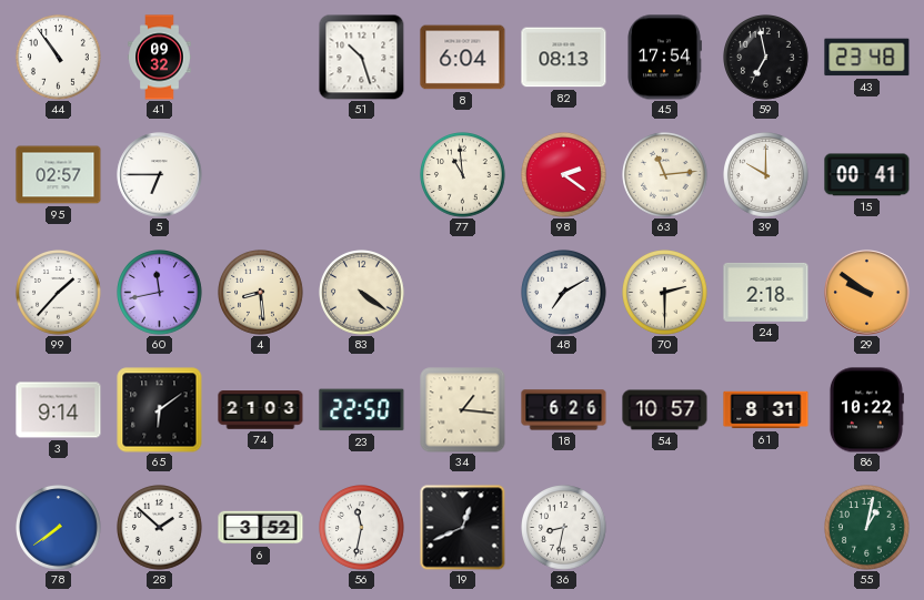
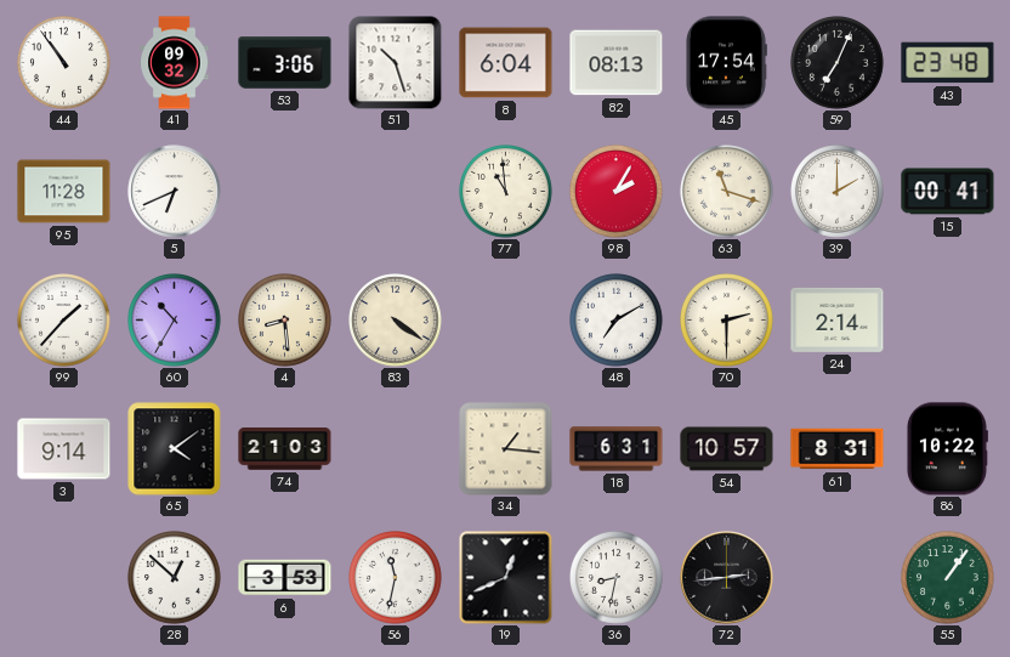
53: none -> 3:06
59: 6:58 -> 7:04
95: 02:57 -> 11:28
5: 6:45 -> 6:41
98: 2:21 -> 2:05
63: 11:14 -> 11:18
39: 10:00 -> 2:00
60: 11:43 -> 10:35
24: 2:18 -> 2:14
29: 9:51 -> none
65: 6:09 -> 4:09
23: 22:50 -> none
18: 6:26 -> 6:31
78: 7:39 -> none
28: 1:52 -> 12:52
6: 3:52 -> 3:53
72: none -> 2:44
55: 1:02 -> 1:06
